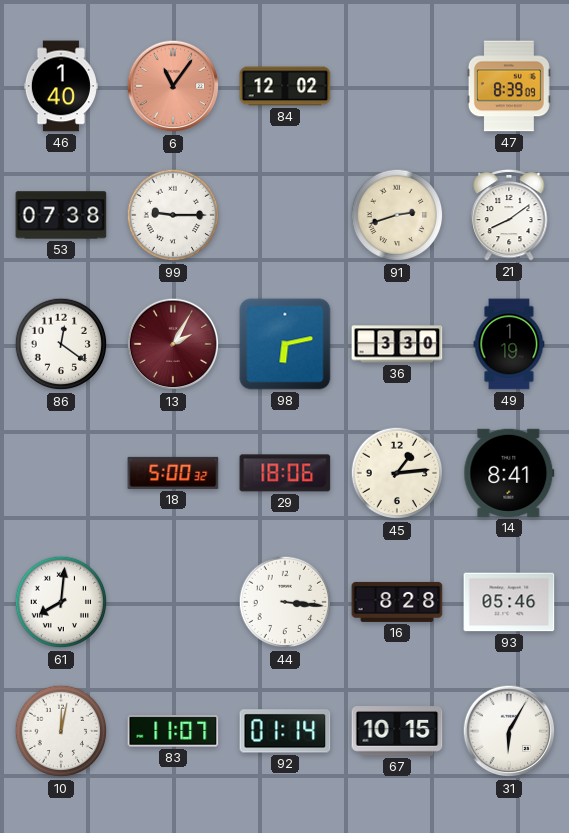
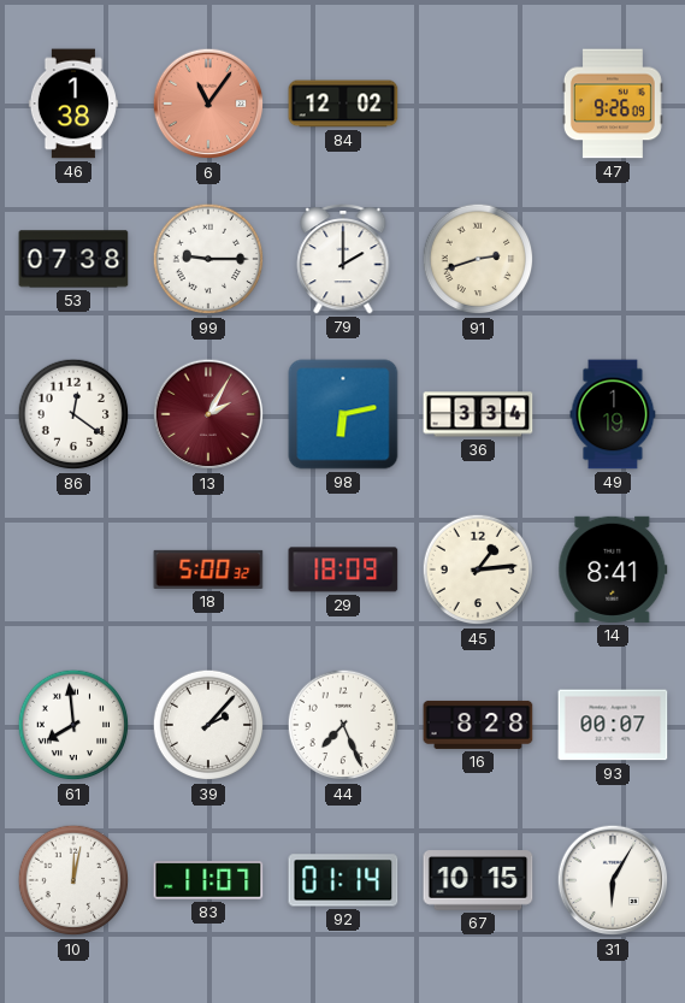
46: 1:40 -> 1:38
47: 8:39 -> 9:26
79: none -> 2:00
21: 8:09 -> none
36: 3:30 -> 3:34
29: 18:06 -> 18:09
61: 8:01 -> 7:59
39: none -> 2:07
44: 3:16 -> 7:26
93: 05:46 -> 00:07
